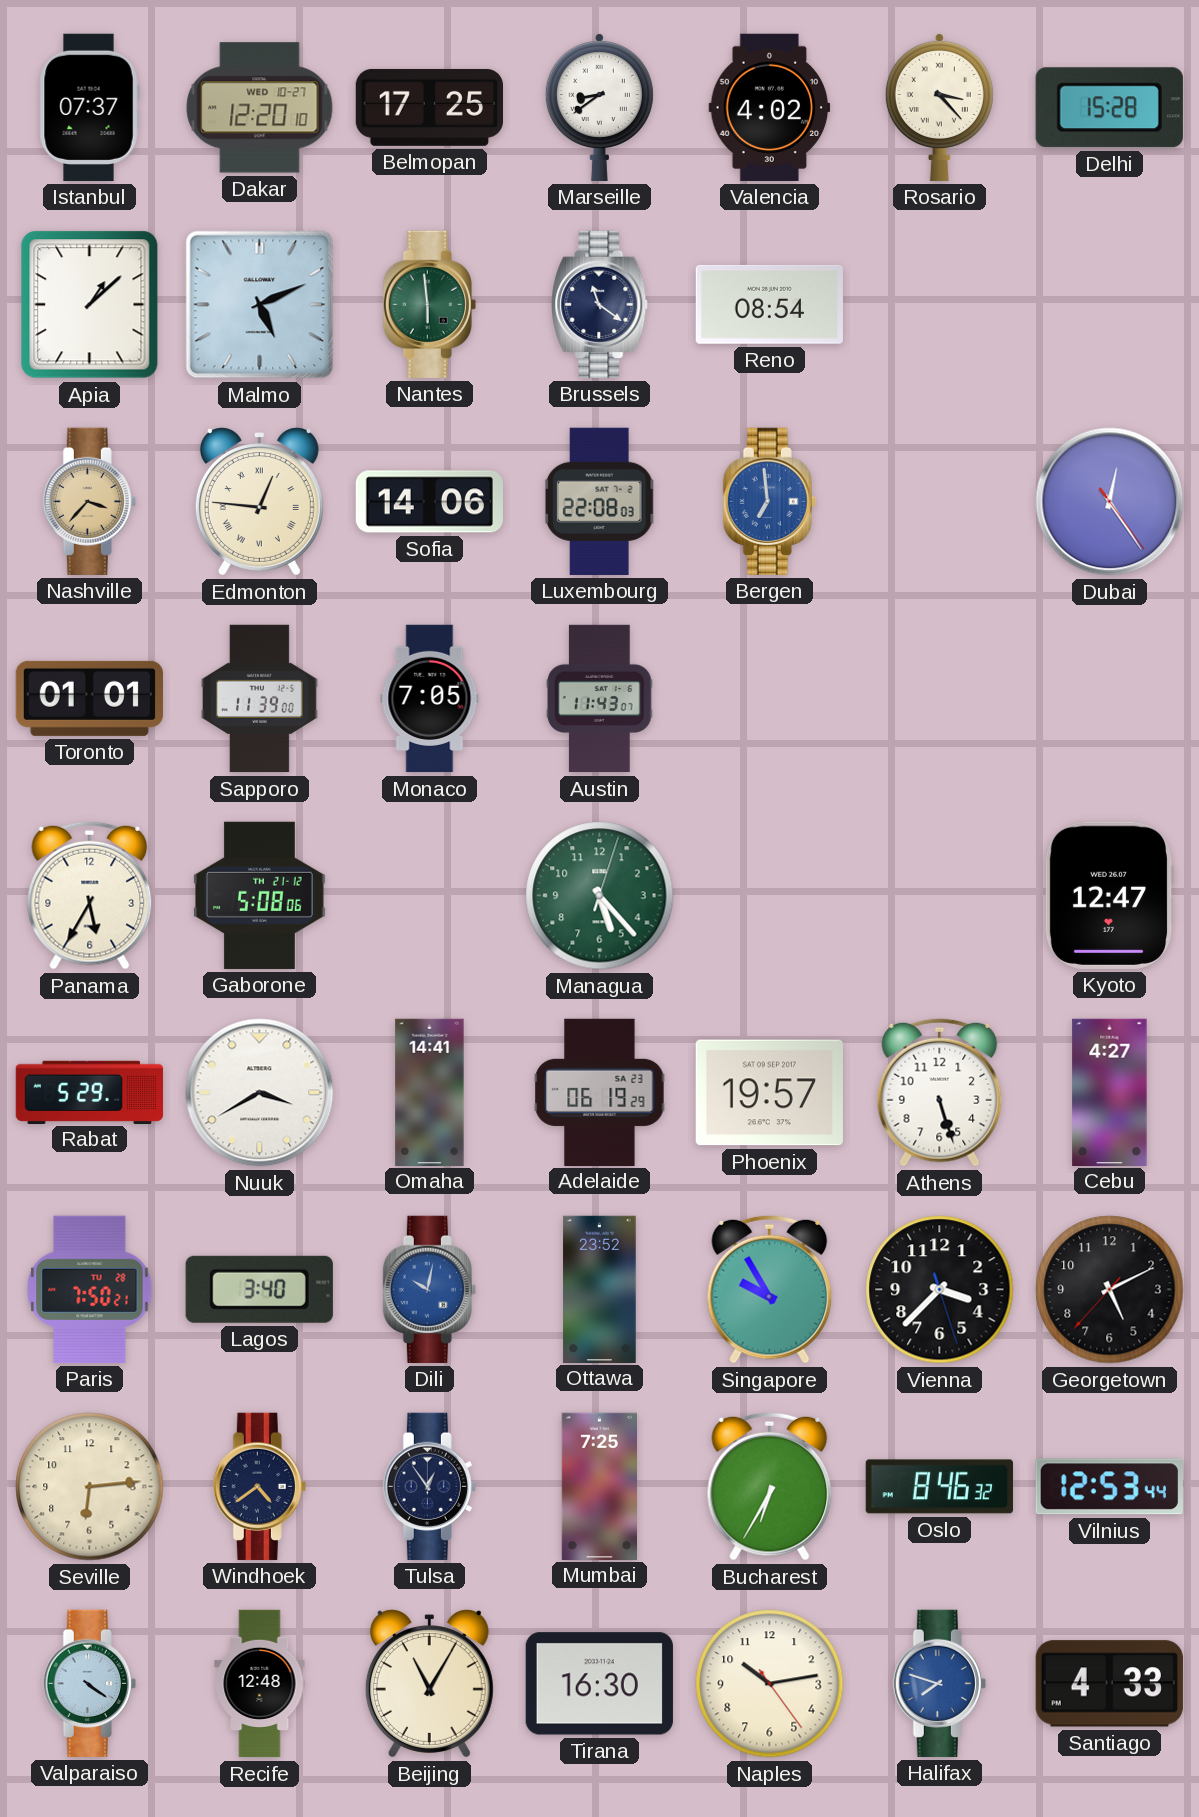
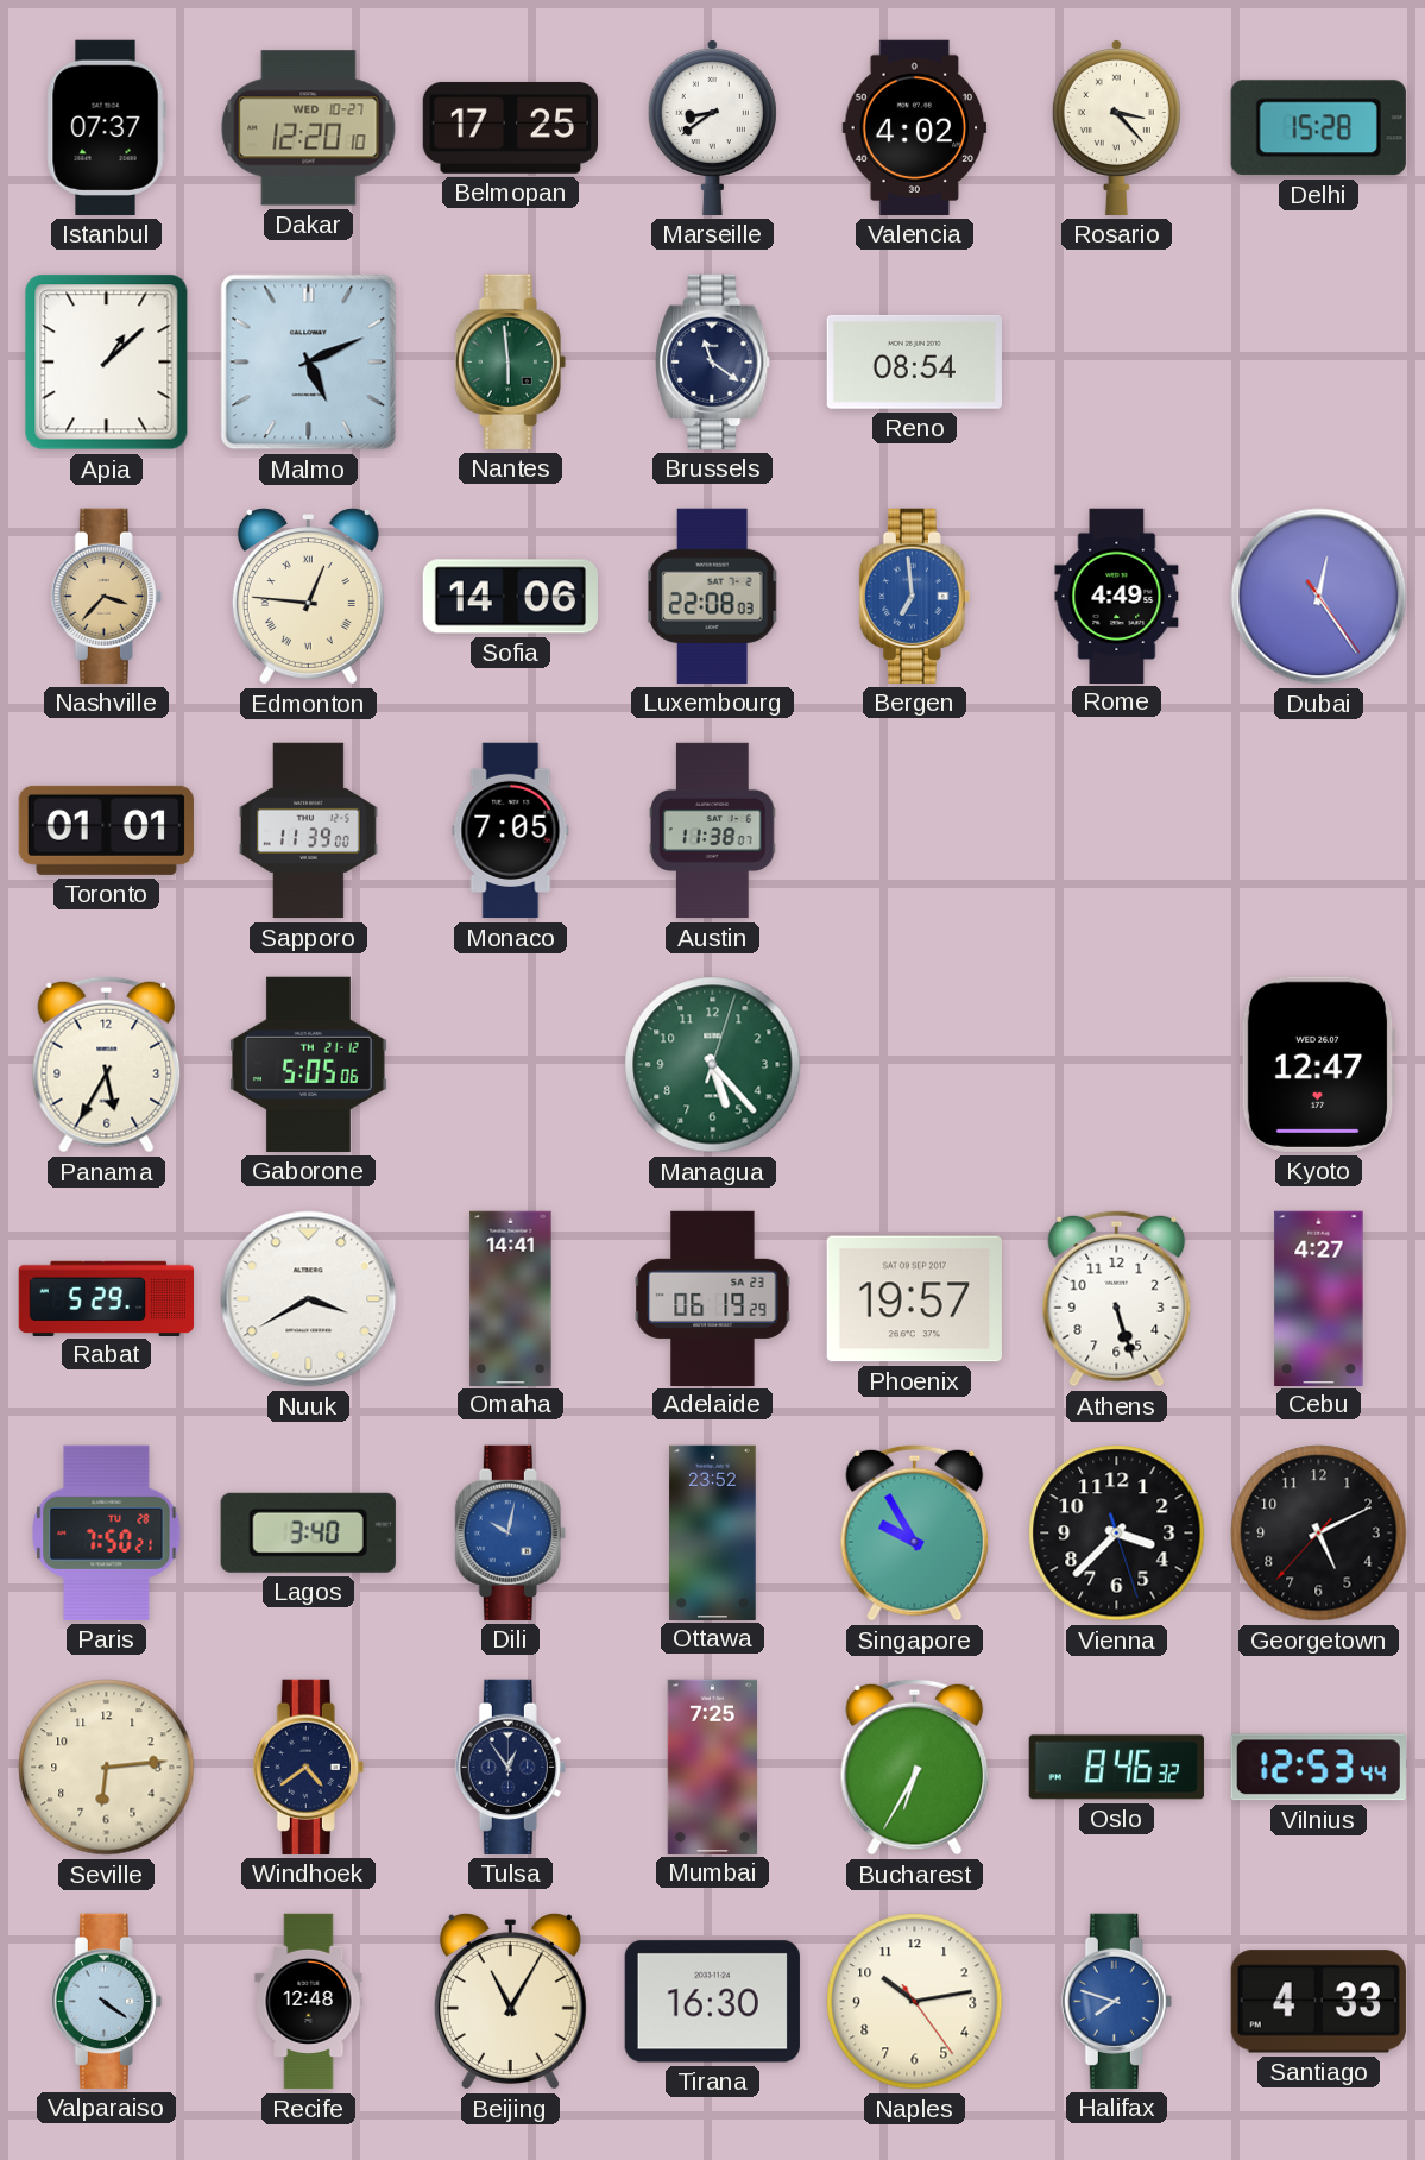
Rome: none -> 4:49
Austin: 11:43 -> 11:38
Gaborone: 5:08 -> 5:05
